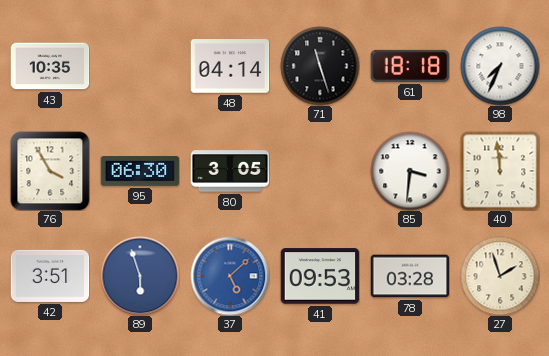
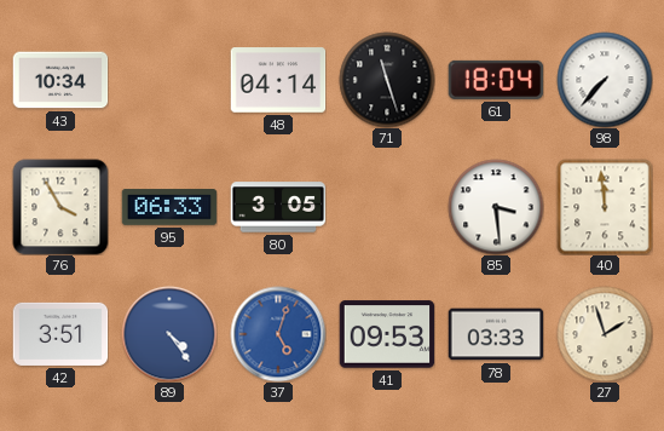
43: 10:35 -> 10:34
61: 18:18 -> 18:04
98: 7:34 -> 7:37
95: 06:30 -> 06:33
85: 3:31 -> 3:29
89: 5:57 -> 4:24
37: 5:08 -> 5:03
78: 03:28 -> 03:33
